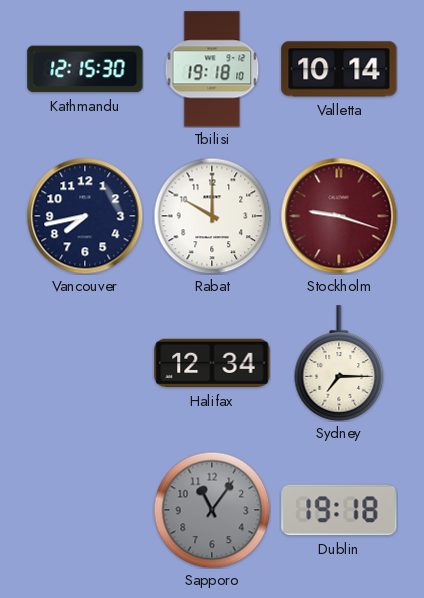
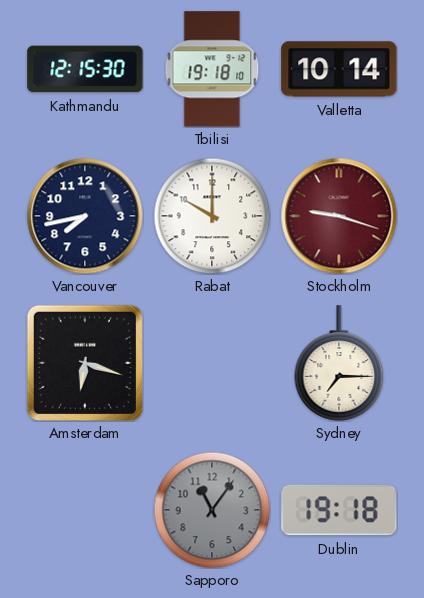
Amsterdam: none -> 6:18
Halifax: 12:34 -> none
